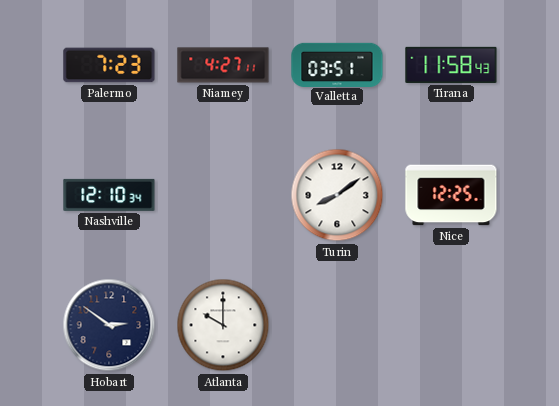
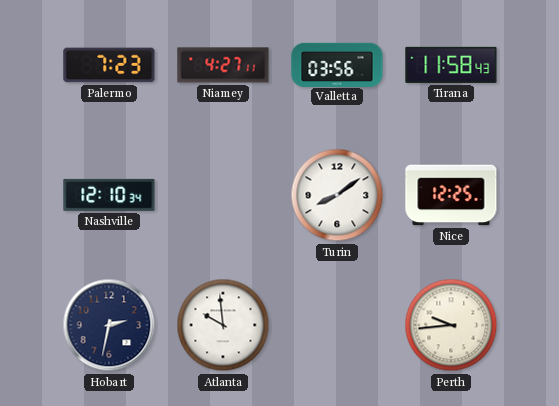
Valletta: 03:51 -> 03:56
Hobart: 2:51 -> 2:32
Atlanta: 10:00 -> 9:59
Perth: none -> 9:44
